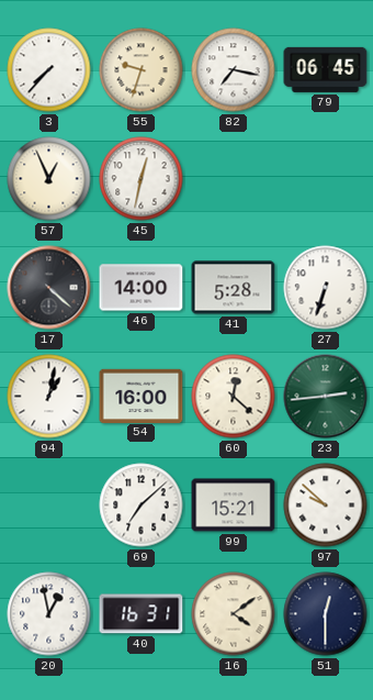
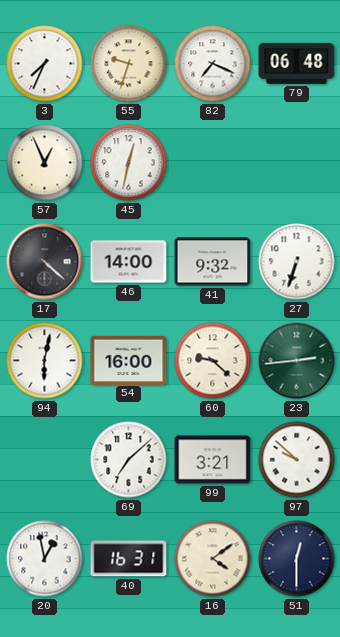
3: 7:37 -> 7:34
82: 7:17 -> 7:19
79: 06:45 -> 06:48
41: 5:28 -> 9:32
94: 1:02 -> 6:02
60: 12:22 -> 9:22
99: 15:21 -> 3:21
